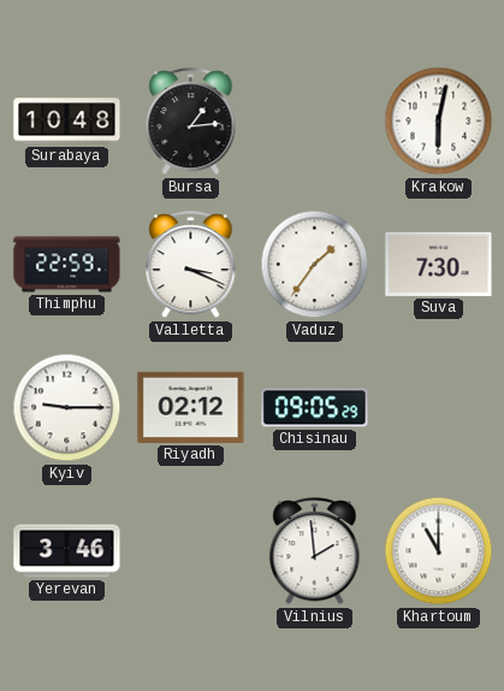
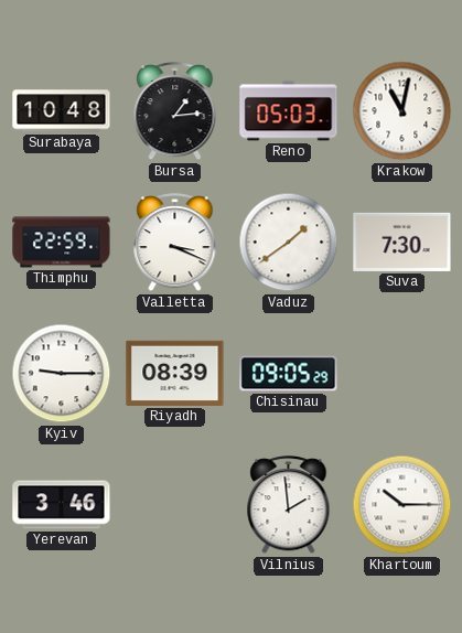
Reno: none -> 05:03
Krakow: 6:02 -> 11:02
Vaduz: 1:36 -> 1:39
Riyadh: 02:12 -> 08:39
Khartoum: 11:00 -> 10:15
